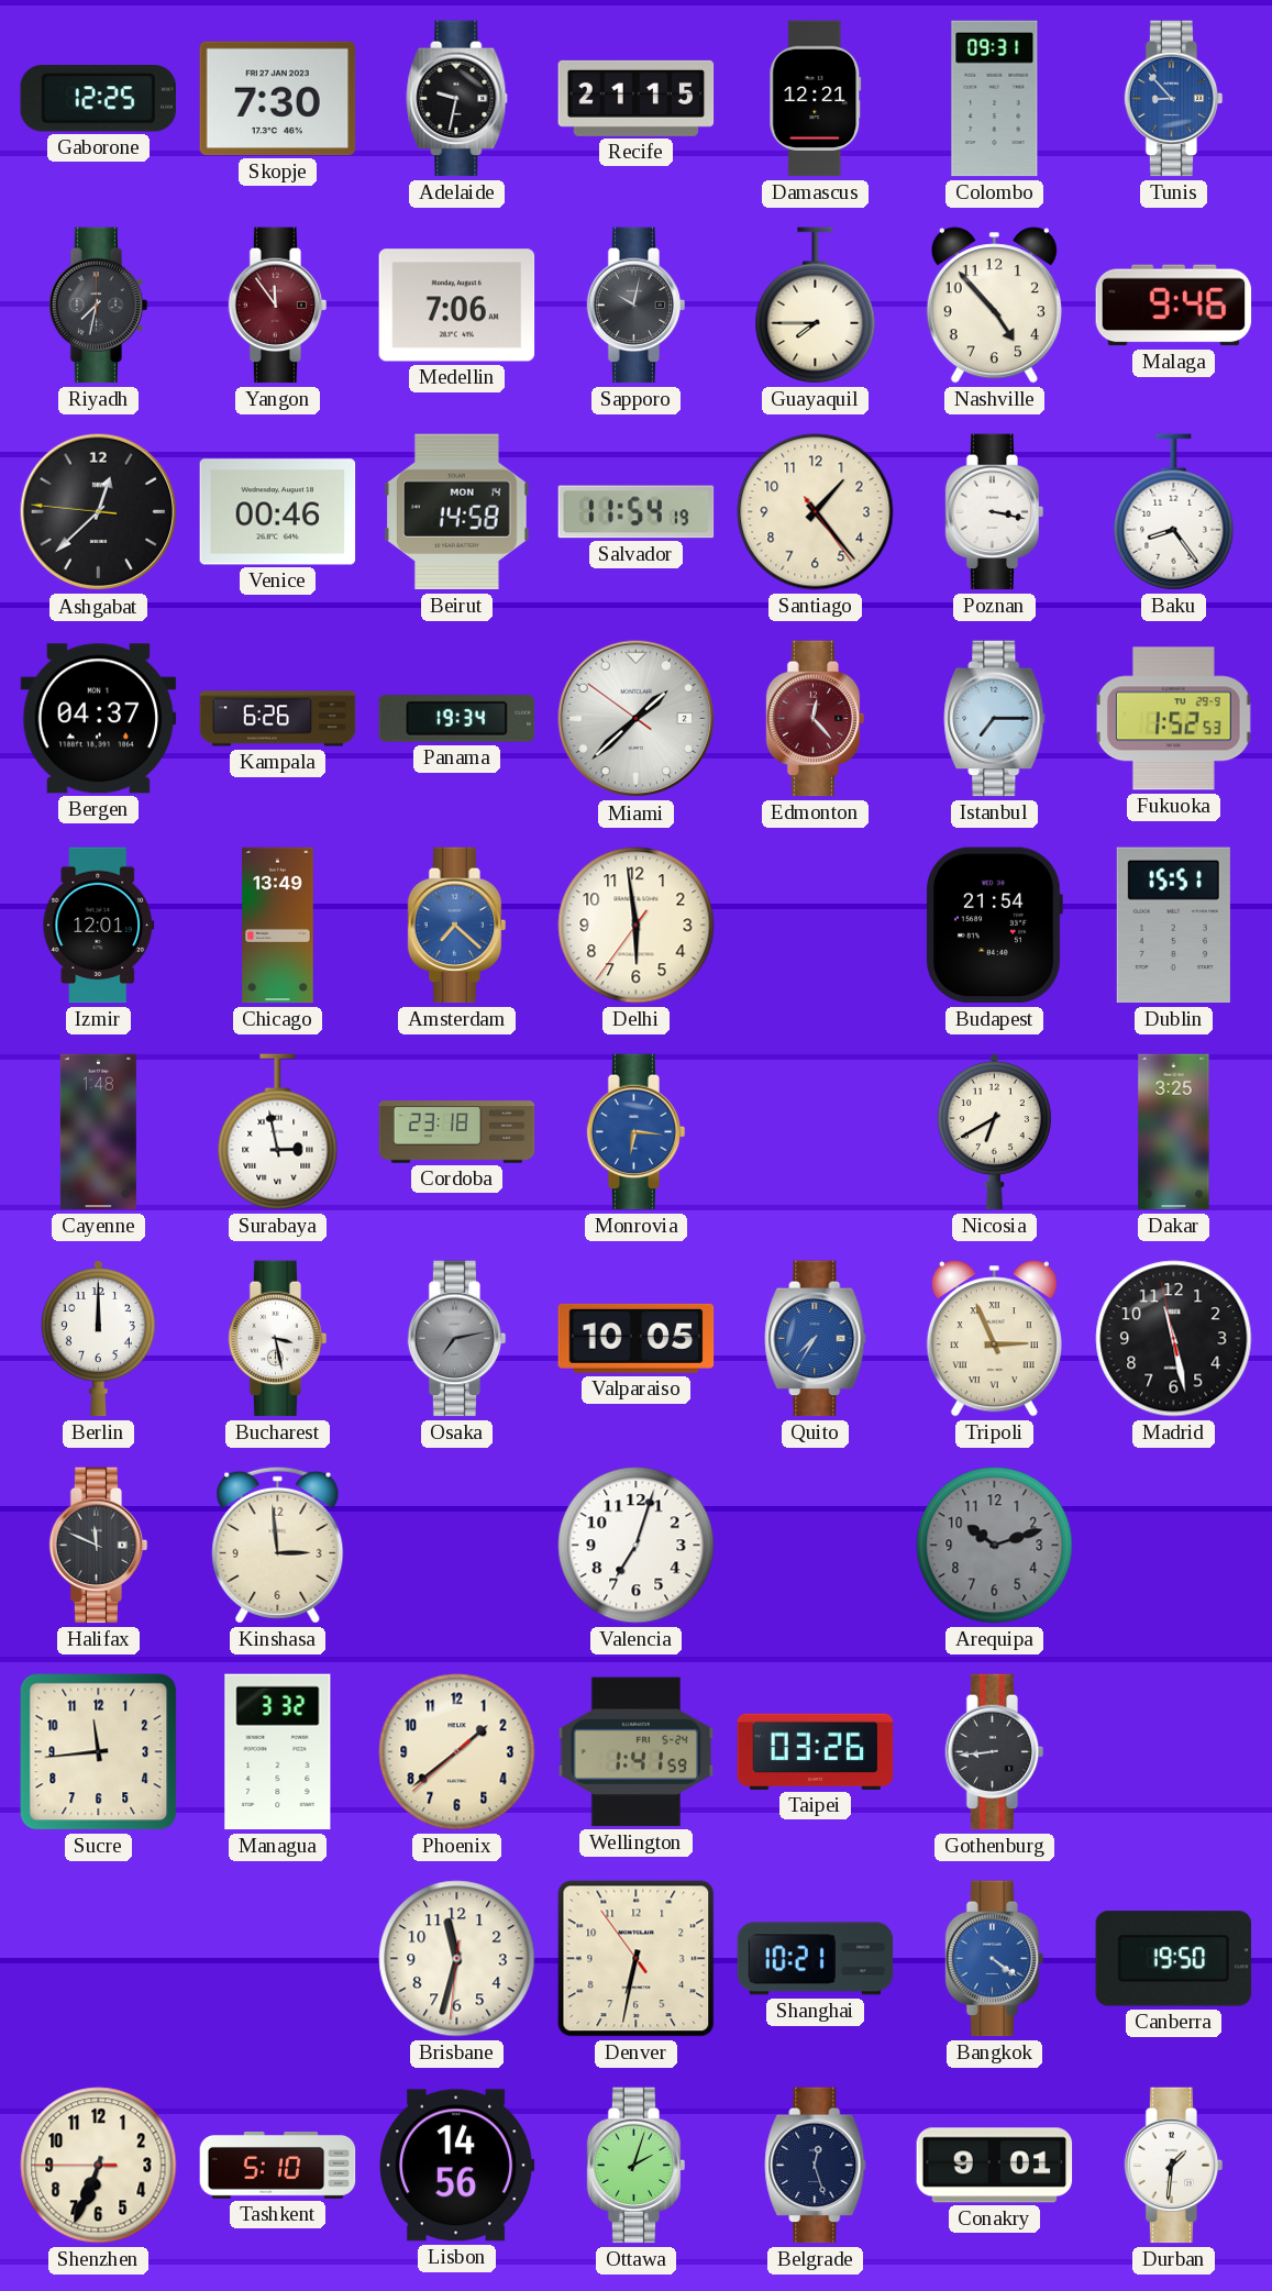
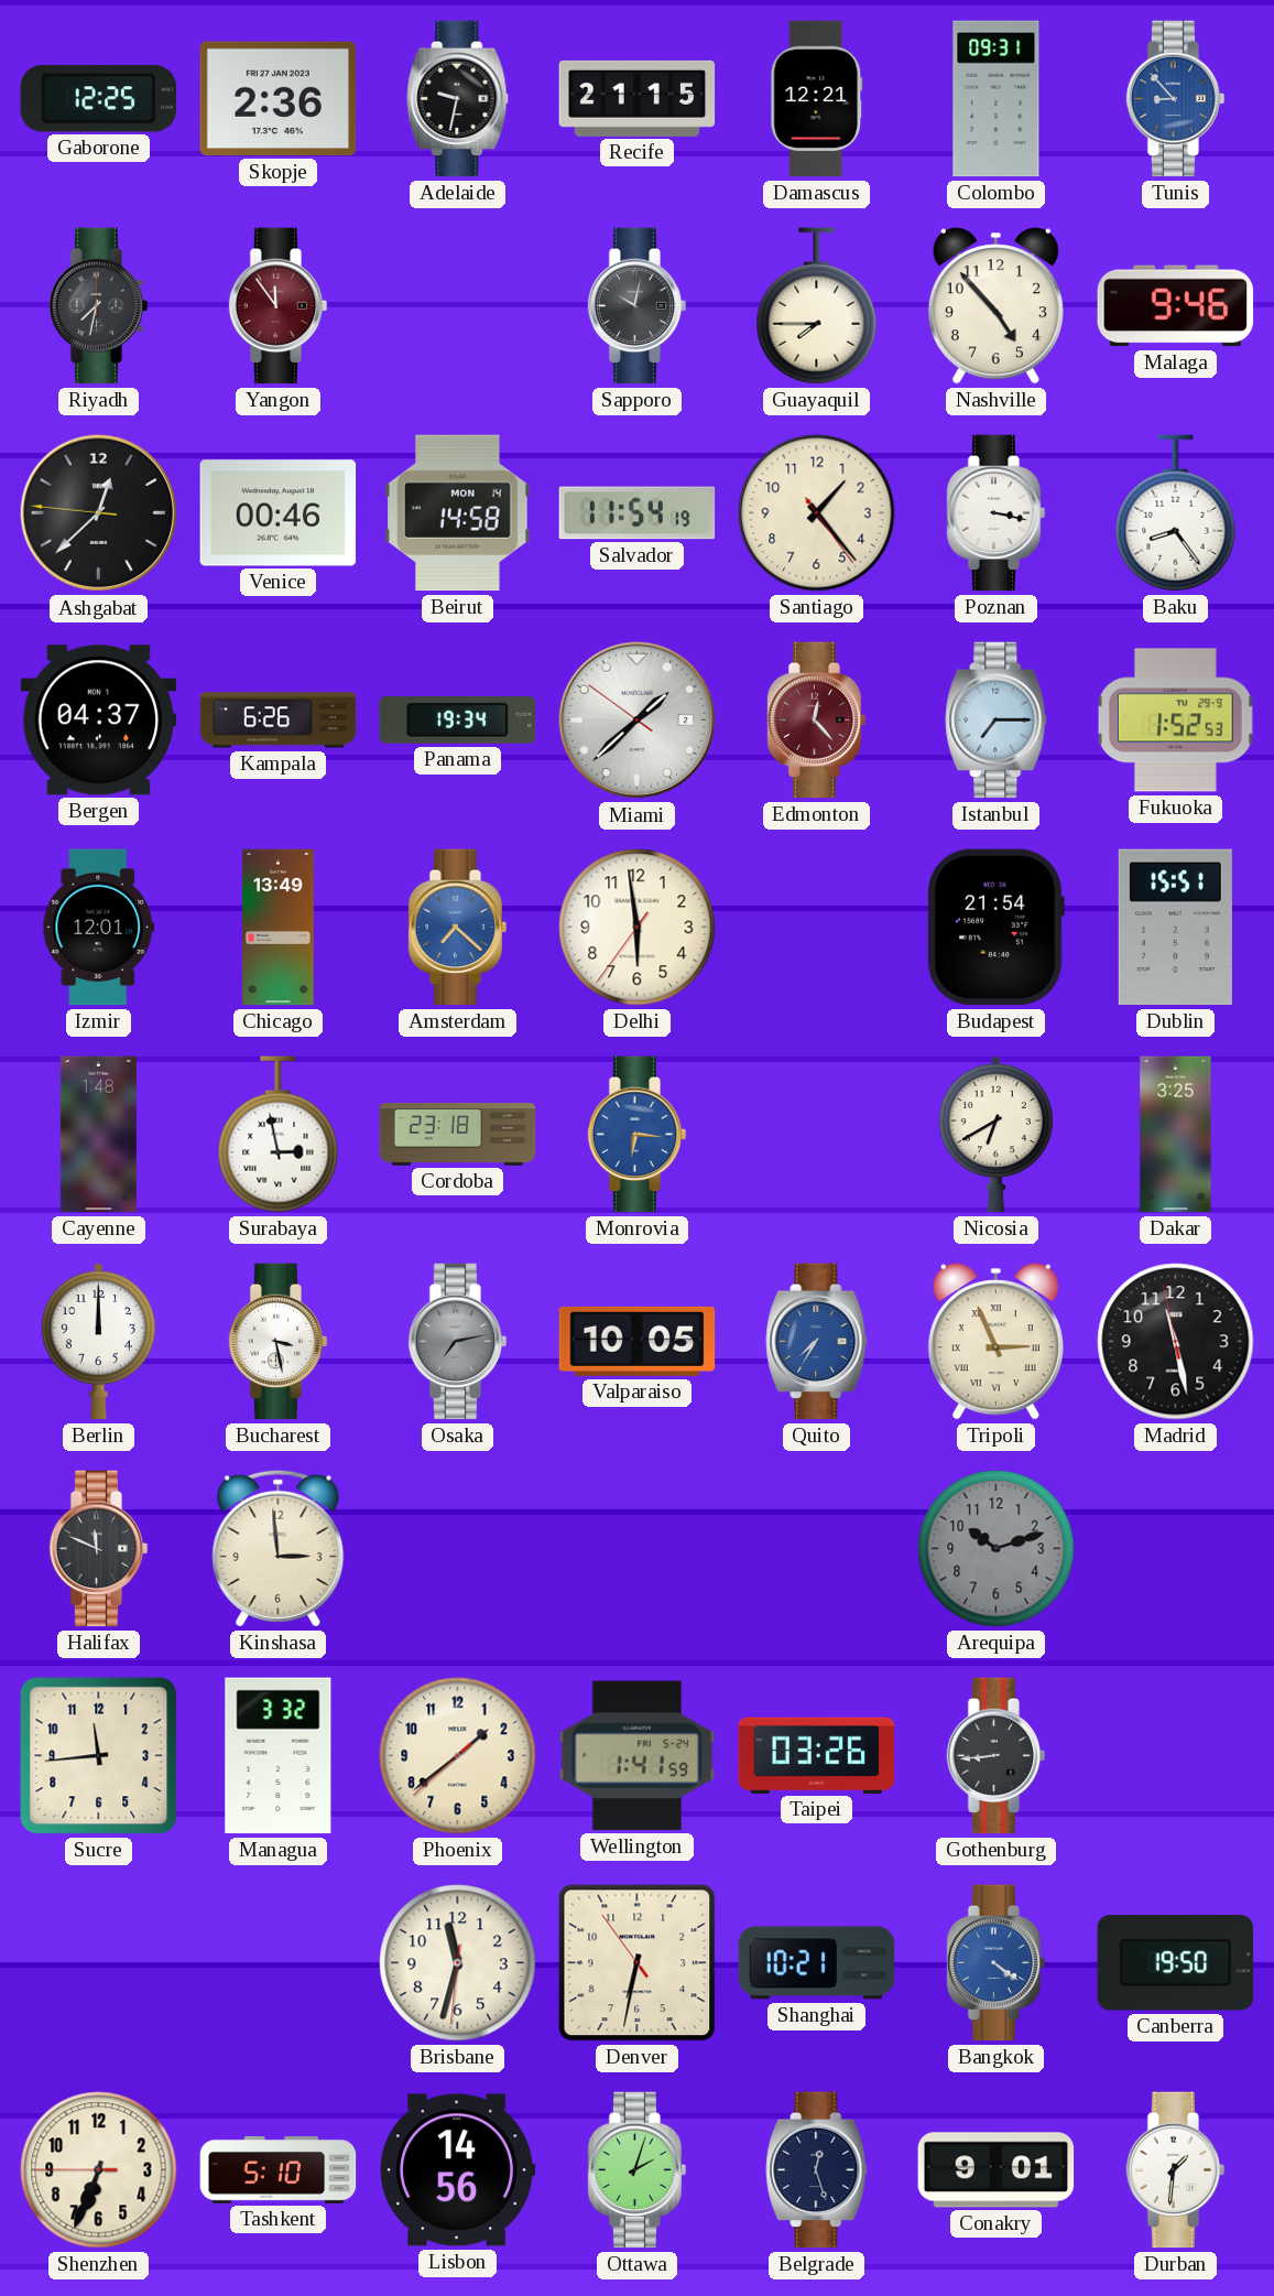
Skopje: 7:30 -> 2:36
Medellin: 7:06 -> none
Valencia: 7:03 -> none
